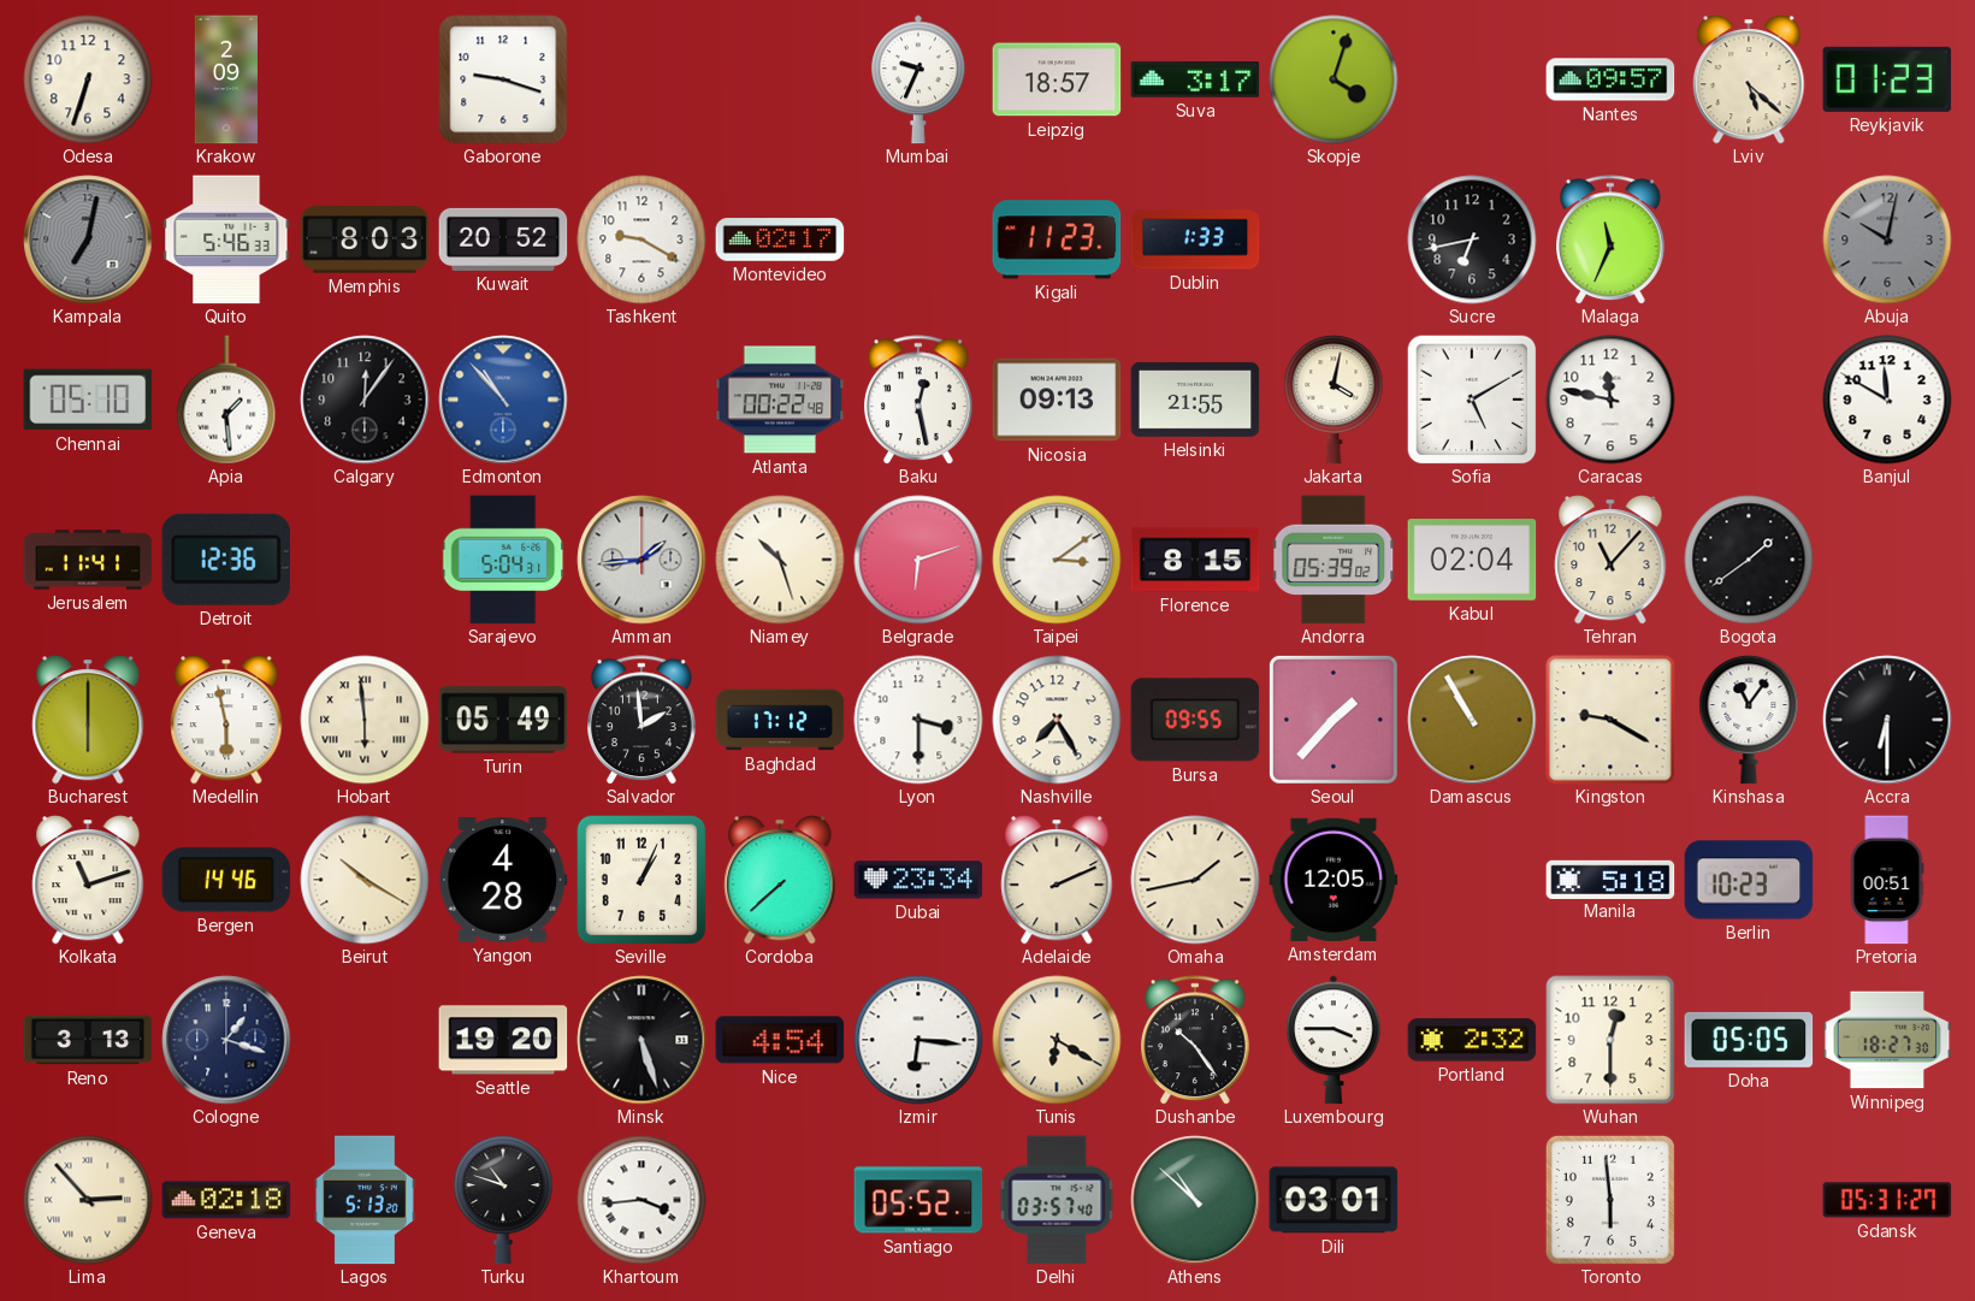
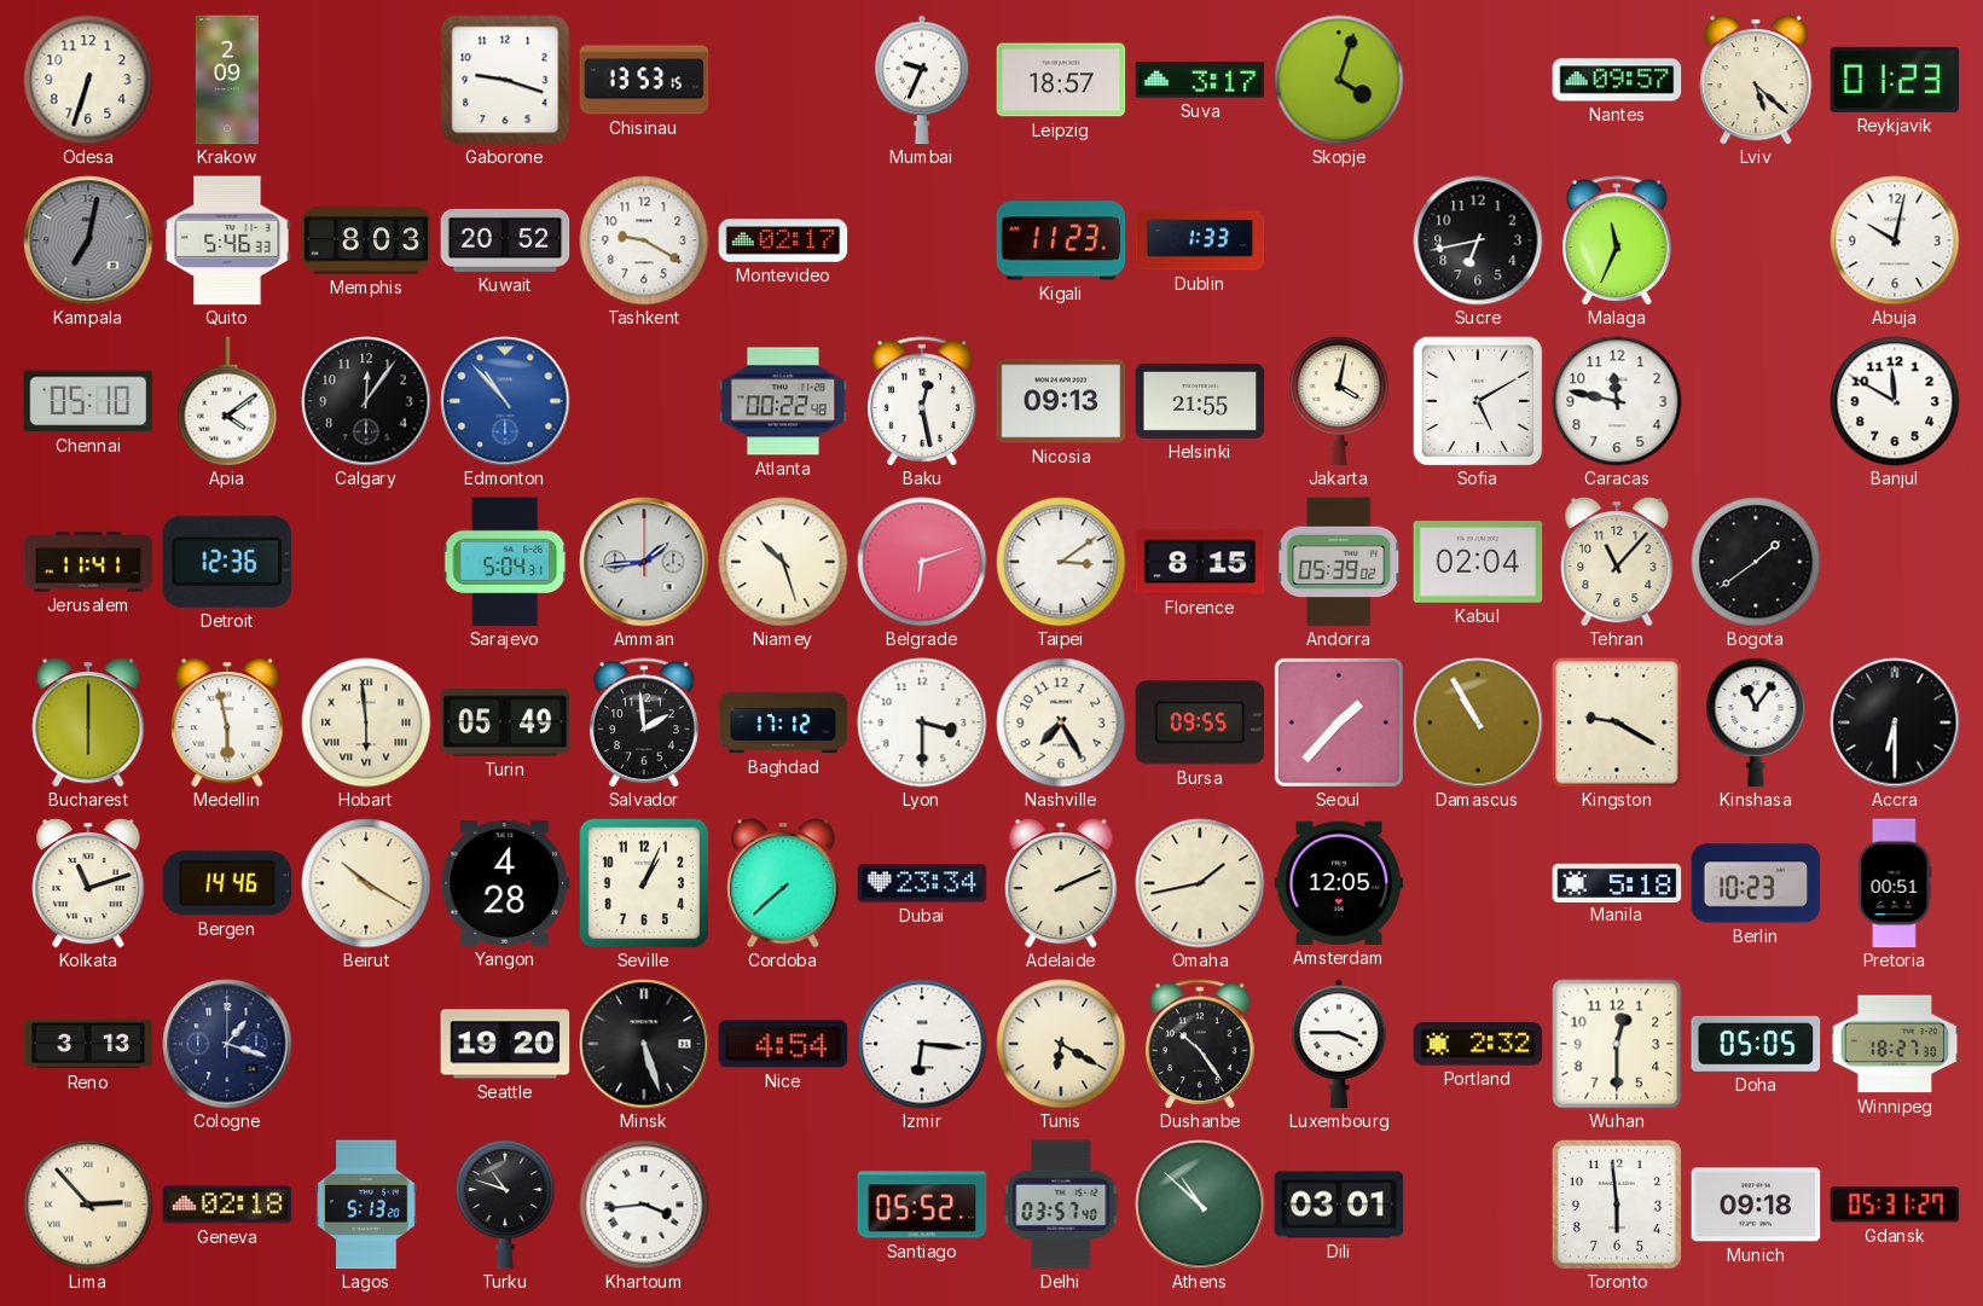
Chisinau: none -> 13:53
Abuja dial: grey -> white
Apia: 1:29 -> 4:09
Munich: none -> 09:18
